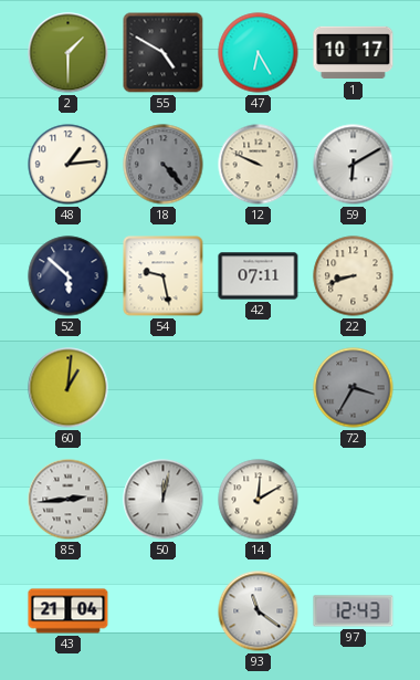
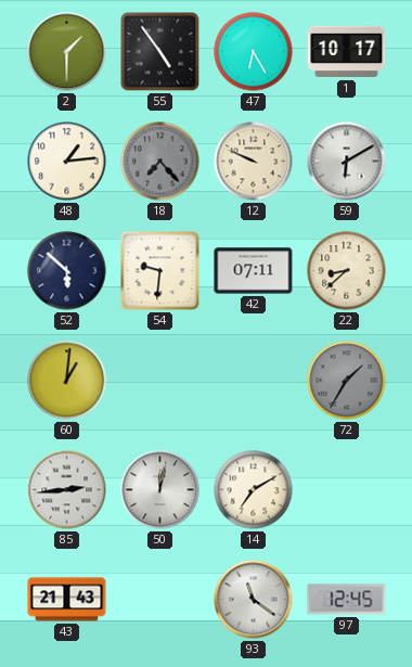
55: 4:50 -> 4:54
18: 4:23 -> 7:23
54: 9:28 -> 9:31
22: 8:42 -> 8:38
72: 3:35 -> 1:35
14: 12:10 -> 7:10
43: 21:04 -> 21:43
97: 12:43 -> 12:45
